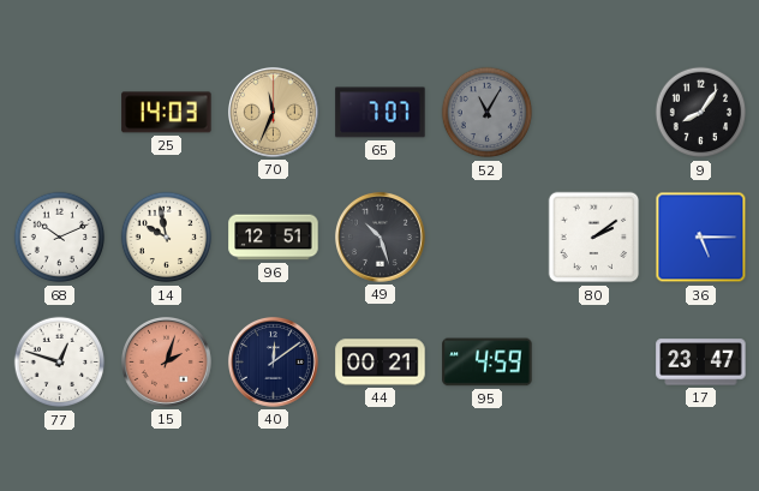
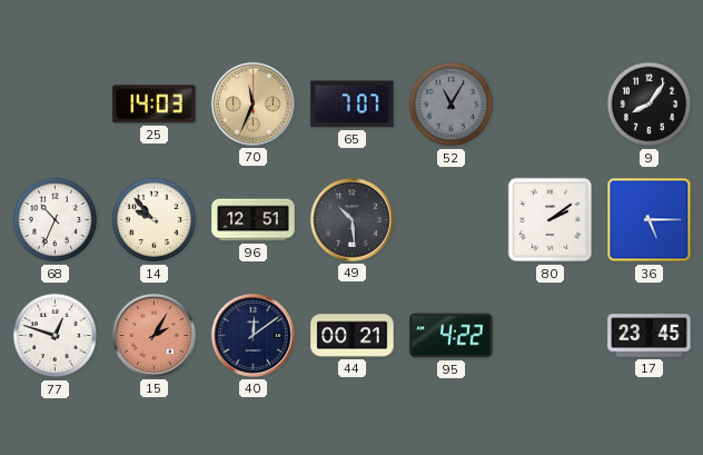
68: 10:11 -> 10:34
14: 9:58 -> 9:53
49: 10:27 -> 10:29
15: 2:03 -> 2:05
95: 4:59 -> 4:22
17: 23:47 -> 23:45
